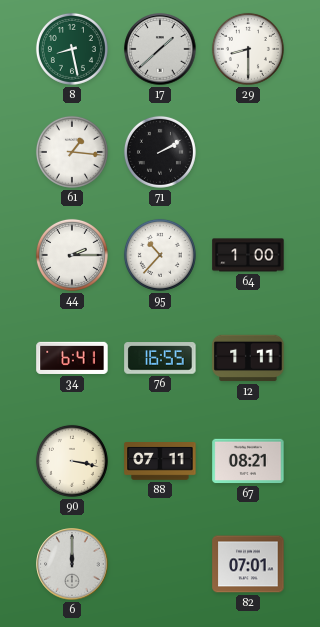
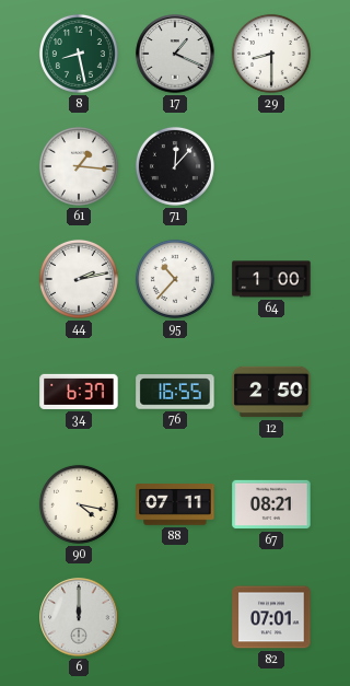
17: 1:38 -> 1:19
71: 2:10 -> 12:07
44: 2:15 -> 2:13
34: 6:41 -> 6:37
12: 1:11 -> 2:50
90: 3:17 -> 4:17
